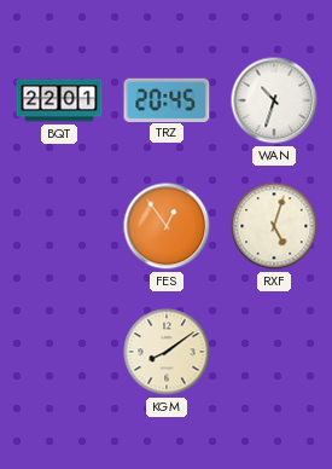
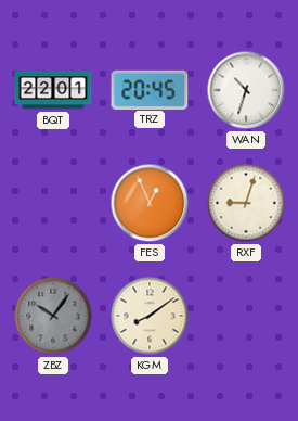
FES: 12:54 -> 12:56
RXF: 5:03 -> 9:03
ZBZ: none -> 10:06
